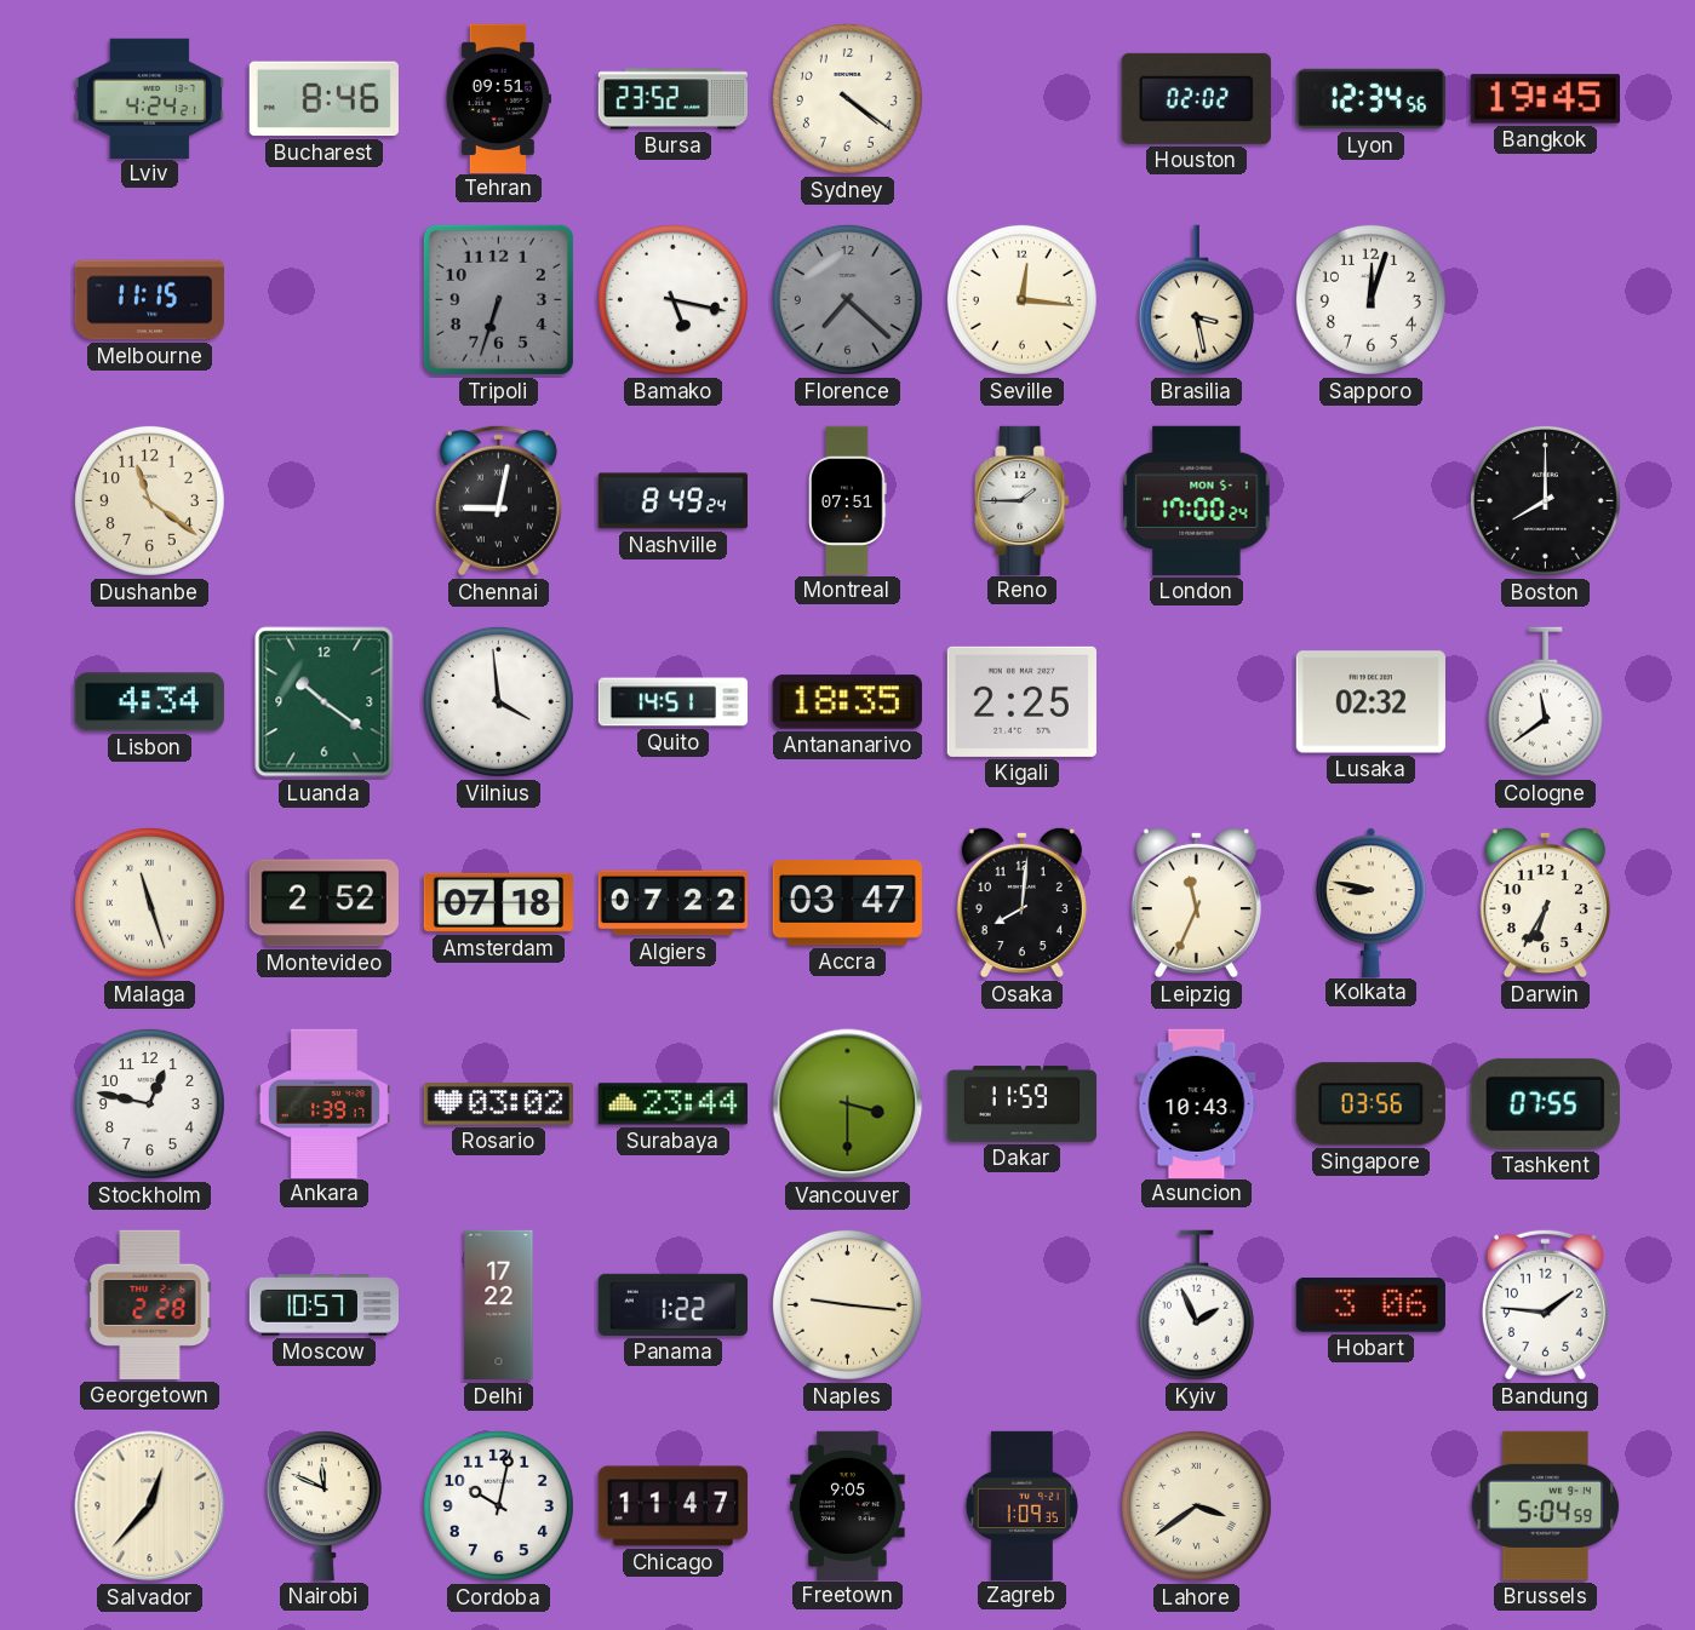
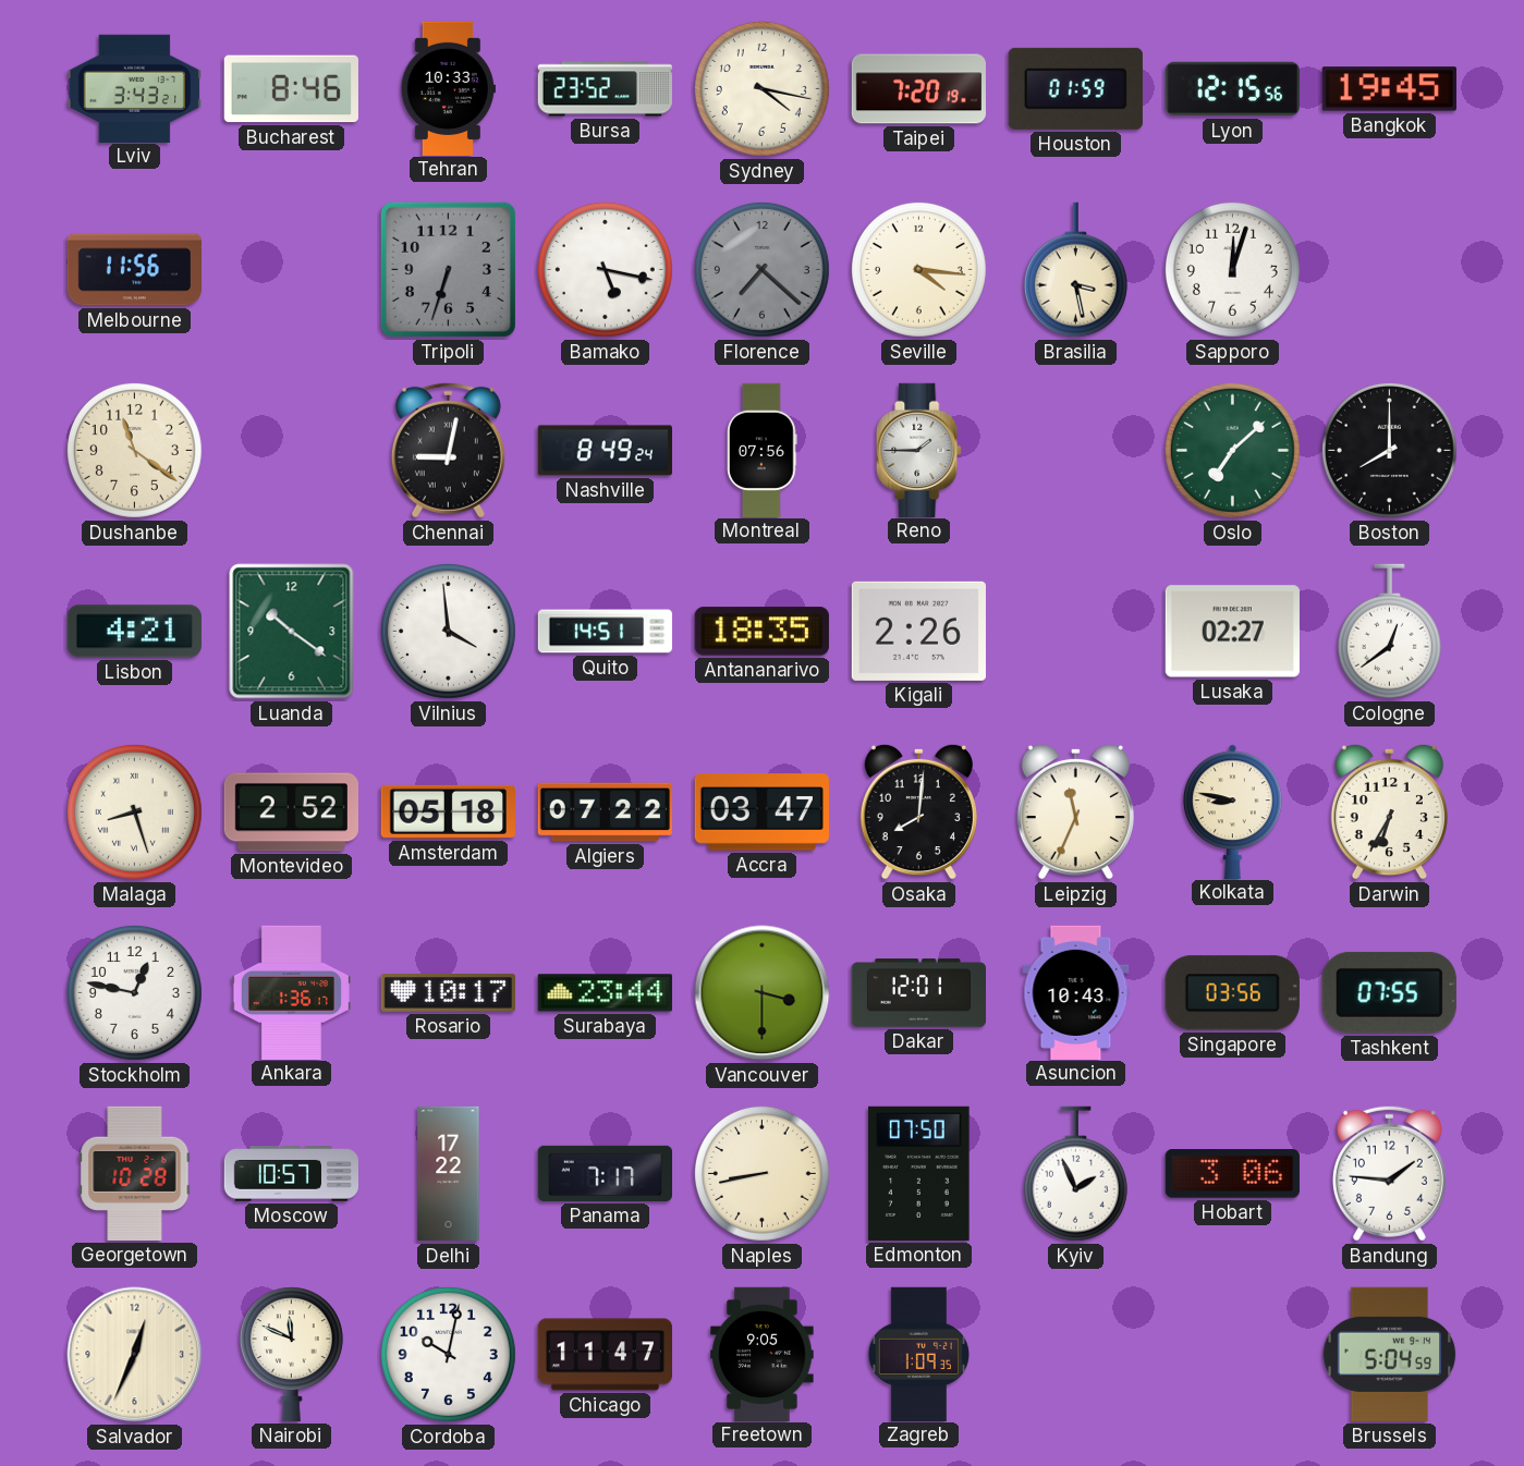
Lviv: 4:24 -> 3:43
Tehran: 09:51 -> 10:33
Sydney: 4:21 -> 4:17
Taipei: none -> 7:20
Houston: 02:02 -> 01:59
Lyon: 12:34 -> 12:15
Melbourne: 11:15 -> 11:56
Seville: 12:16 -> 4:16
Montreal: 07:51 -> 07:56
London: 17:00 -> none
Oslo: none -> 7:08
Lisbon: 4:34 -> 4:21
Kigali: 2:25 -> 2:26
Lusaka: 02:32 -> 02:27
Cologne: 11:39 -> 12:39
Malaga: 11:27 -> 8:27
Amsterdam: 07:18 -> 05:18
Ankara: 1:39 -> 1:36
Rosario: 03:02 -> 10:17
Dakar: 11:59 -> 12:01
Georgetown: 2:28 -> 10:28
Panama: 1:22 -> 7:17
Naples: 9:16 -> 8:43
Edmonton: none -> 07:50
Salvador: 12:37 -> 12:34
Lahore: 3:39 -> none
